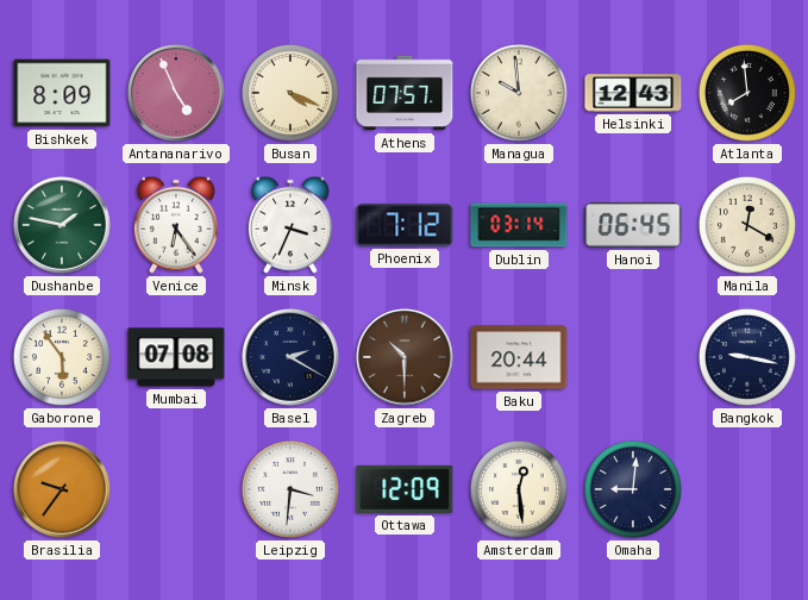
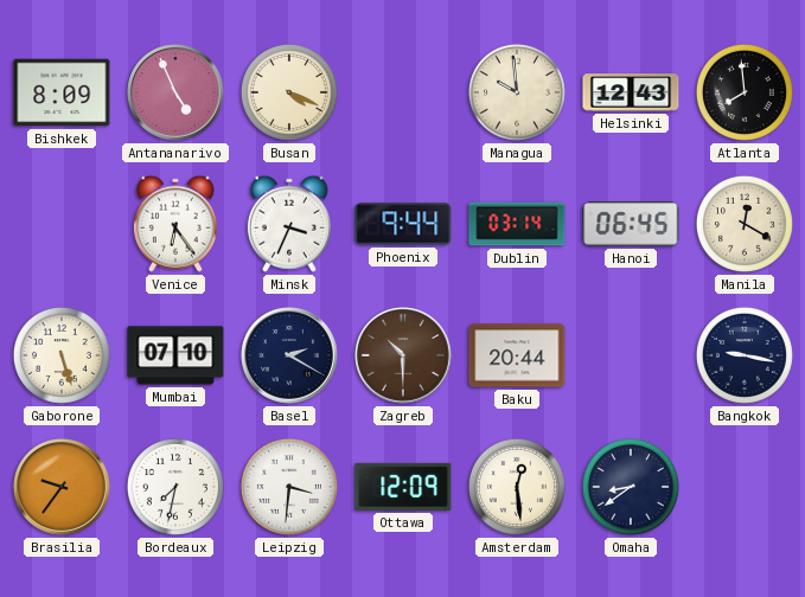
Athens: 07:57 -> none
Dushanbe: 1:47 -> none
Phoenix: 7:12 -> 9:44
Gaborone: 5:54 -> 5:27
Mumbai: 07:08 -> 07:10
Bordeaux: none -> 7:32
Omaha: 9:01 -> 8:39
